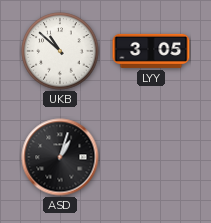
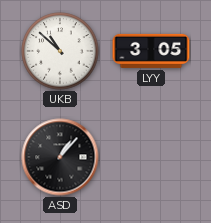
ASD: 1:03 -> 1:07
